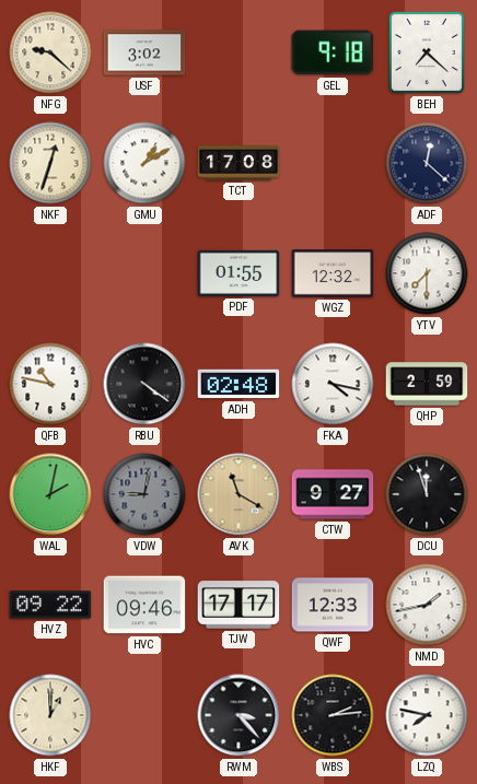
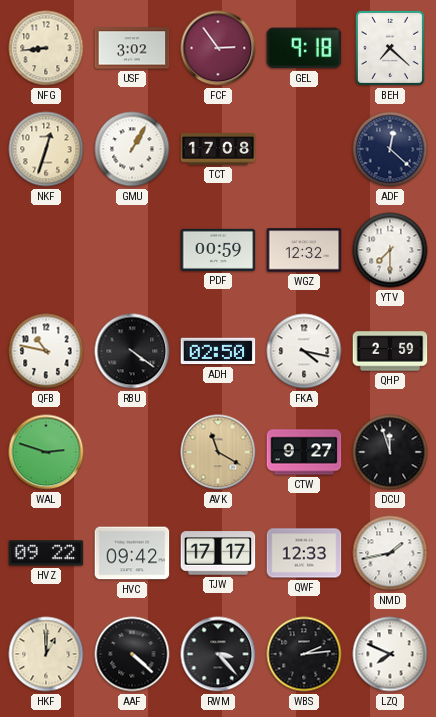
NFG: 9:22 -> 8:44
FCF: none -> 2:54
GMU: 1:10 -> 1:05
PDF: 01:55 -> 00:59
ADH: 02:48 -> 02:50
WAL: 2:02 -> 2:48
VDW: 9:02 -> none
HVC: 09:46 -> 09:42
AAF: none -> 4:22
LZQ: 7:47 -> 7:49
